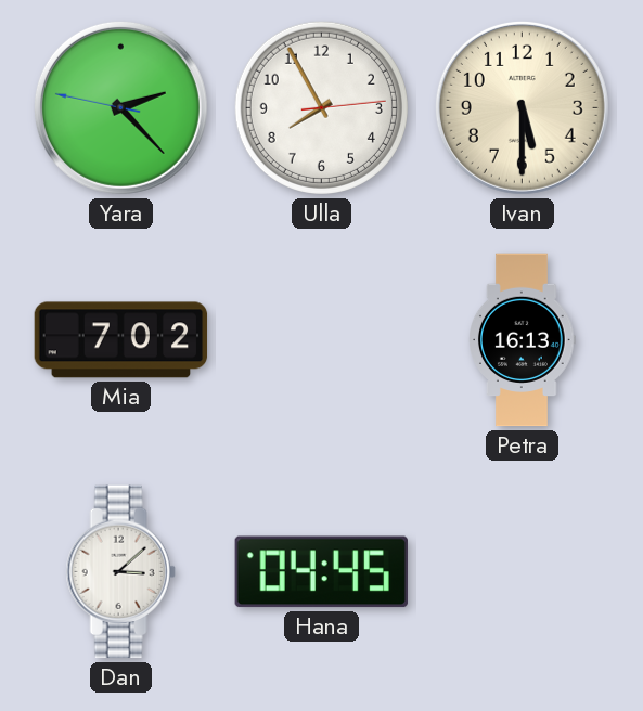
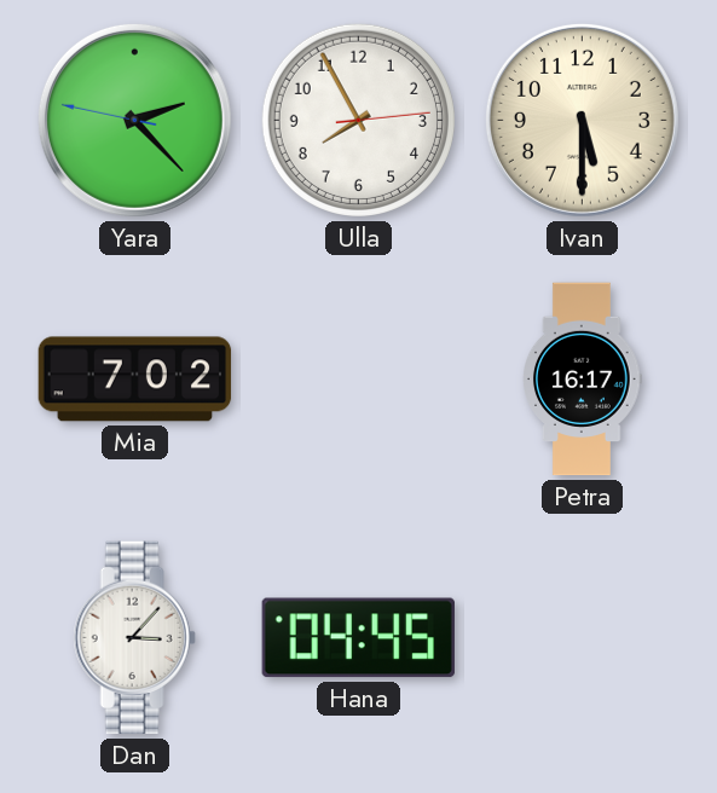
Petra: 16:13 -> 16:17
Dan: 3:08 -> 3:07
